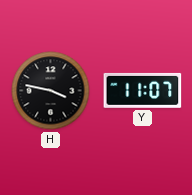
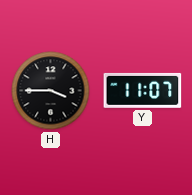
H: 3:47 -> 3:45
